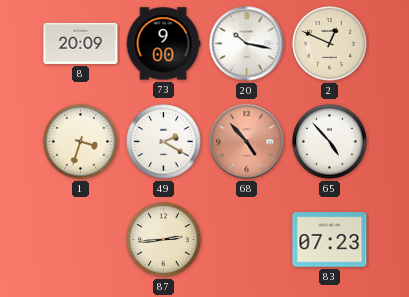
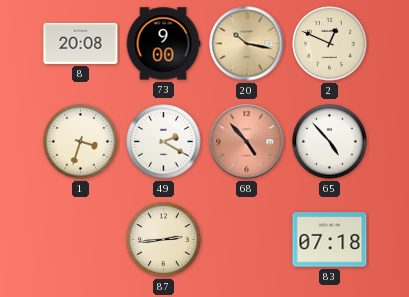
8: 20:09 -> 20:08
20 dial: white -> champagne
83: 07:23 -> 07:18
